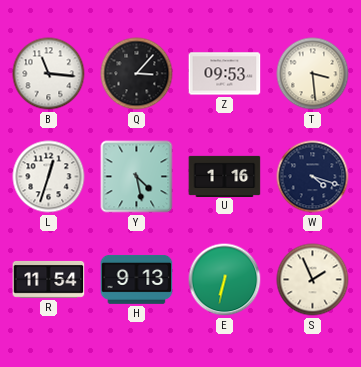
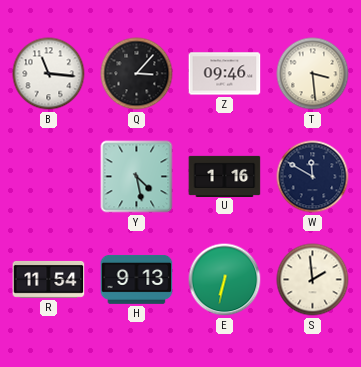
Z: 09:53 -> 09:46
L: 12:33 -> none
W: 4:18 -> 11:50
S: 1:56 -> 1:59
